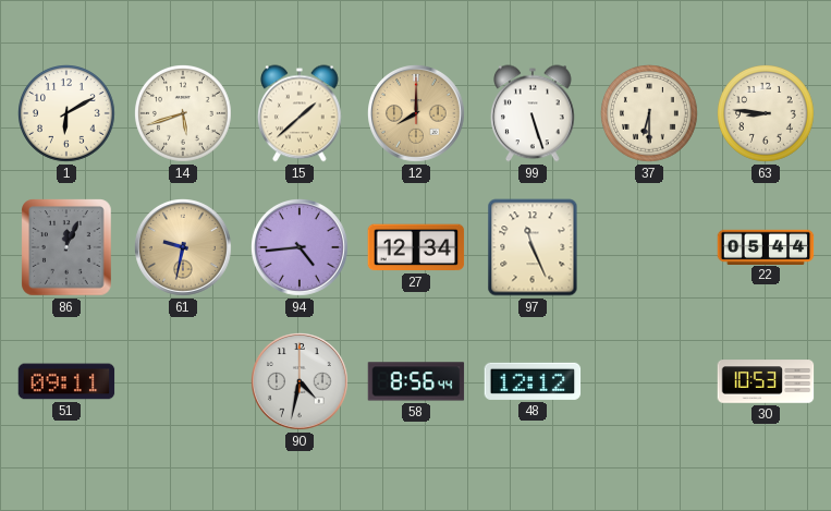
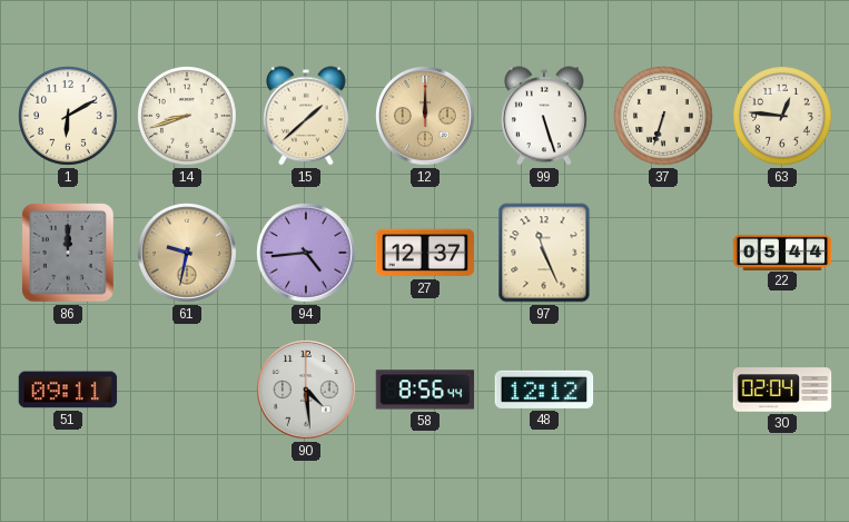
14: 5:42 -> 8:42
12: 8:00 -> 12:00
37: 6:30 -> 6:33
63: 8:46 -> 12:46
86: 12:04 -> 12:00
27: 12:34 -> 12:37
90: 4:32 -> 4:29
30: 10:53 -> 02:04
